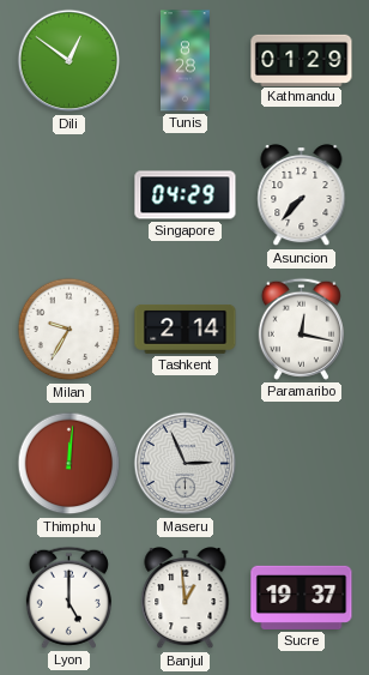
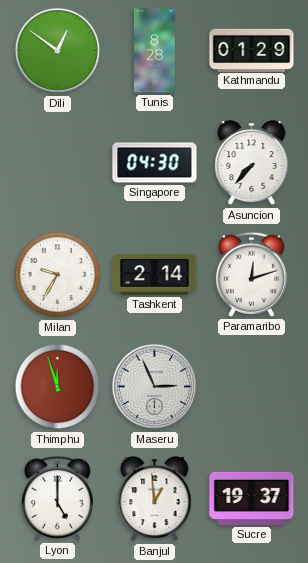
Singapore: 04:29 -> 04:30
Paramaribo: 12:17 -> 12:12
Thimphu: 12:01 -> 11:57
